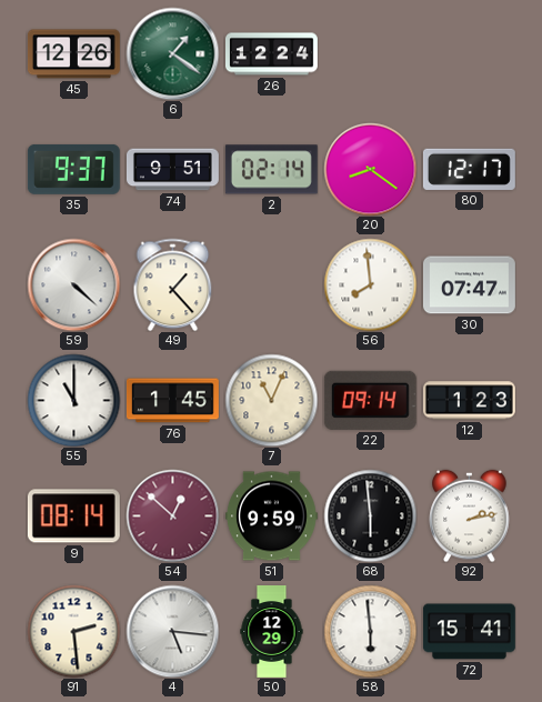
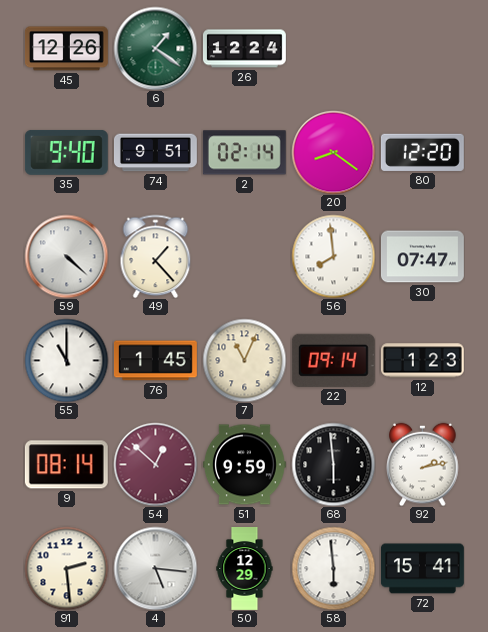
35: 9:37 -> 9:40
80: 12:17 -> 12:20
